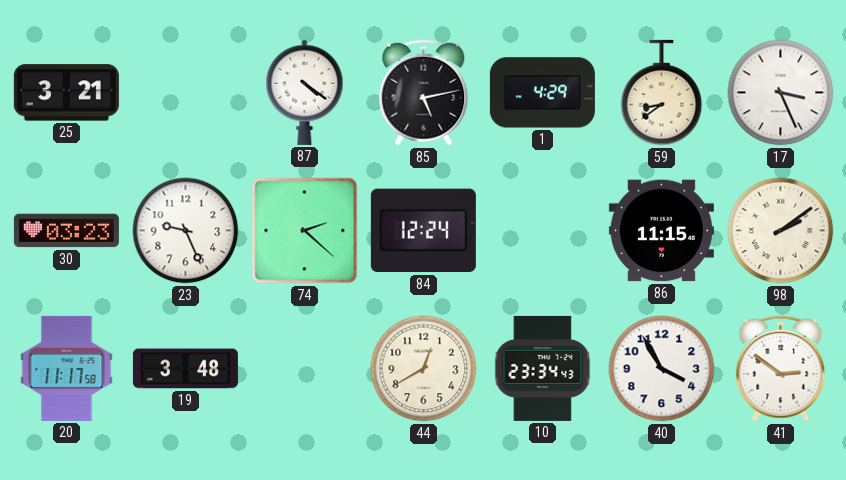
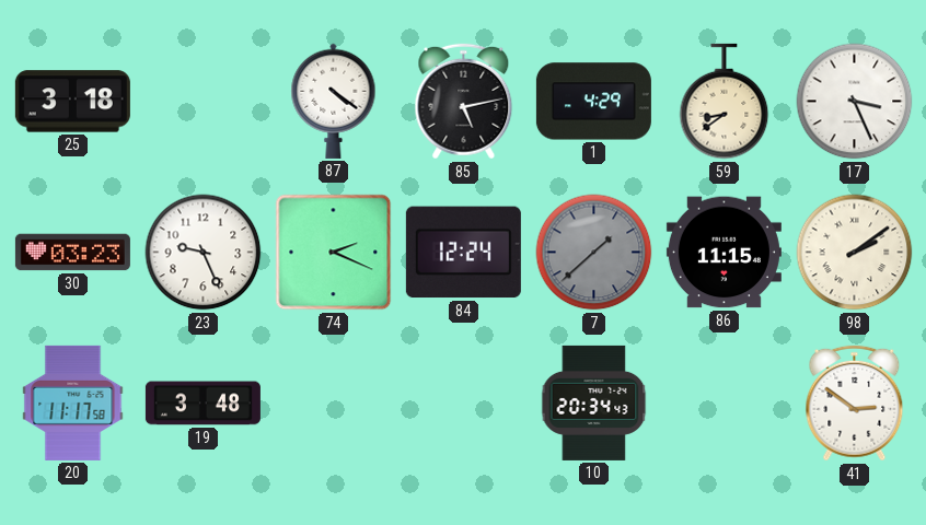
25: 3:21 -> 3:18
74: 2:22 -> 2:19
7: none -> 1:38
44: 12:40 -> none
10: 23:34 -> 20:34
40: 3:55 -> none
